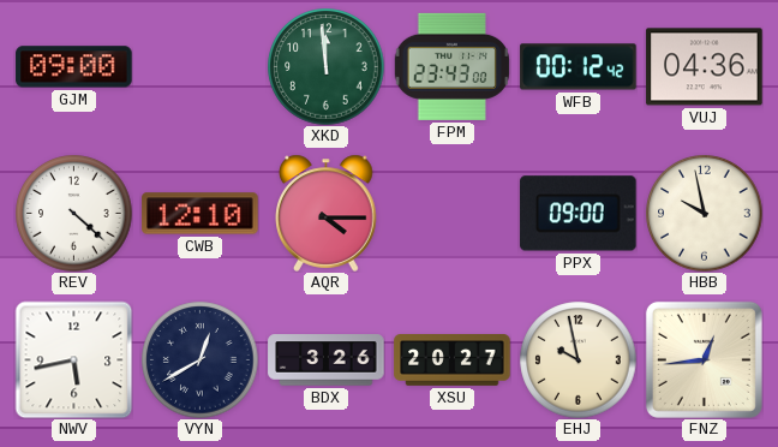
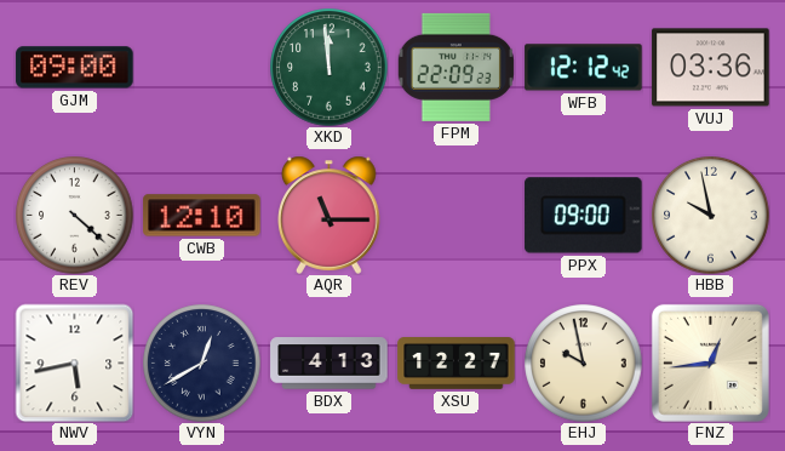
FPM: 23:43 -> 22:09
WFB: 00:12 -> 12:12
VUJ: 04:36 -> 03:36
AQR: 4:15 -> 11:15
BDX: 3:26 -> 4:13
XSU: 20:27 -> 12:27
